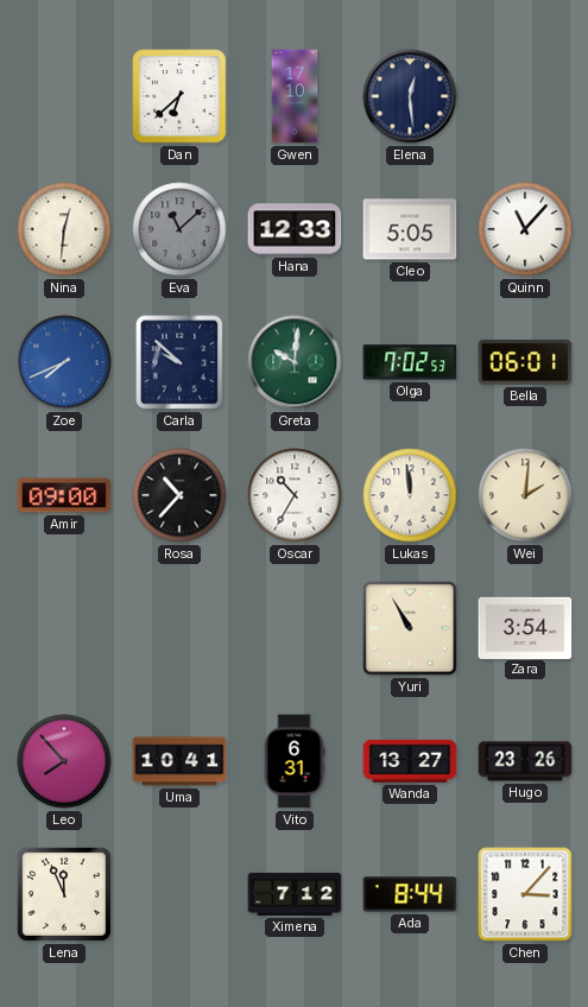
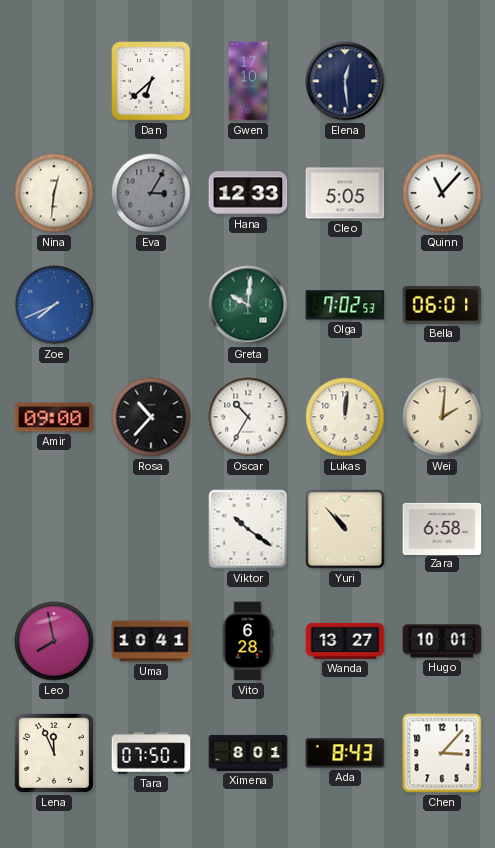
Eva: 11:08 -> 3:05
Carla: 9:52 -> none
Lukas: 11:59 -> 12:01
Viktor: none -> 10:21
Yuri: 10:55 -> 10:53
Zara: 3:54 -> 6:58
Leo: 7:53 -> 7:58
Vito: 6:31 -> 6:28
Hugo: 23:26 -> 10:01
Tara: none -> 07:50
Ximena: 7:12 -> 8:01
Ada: 8:44 -> 8:43
